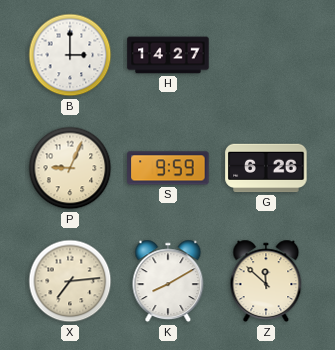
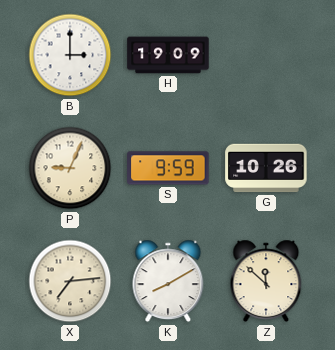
H: 14:27 -> 19:09
G: 6:26 -> 10:26
